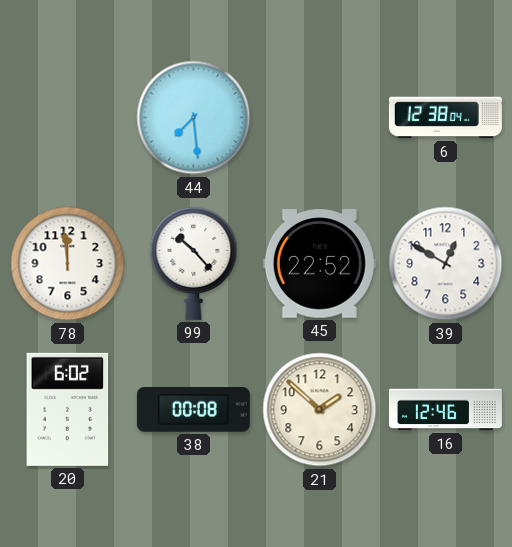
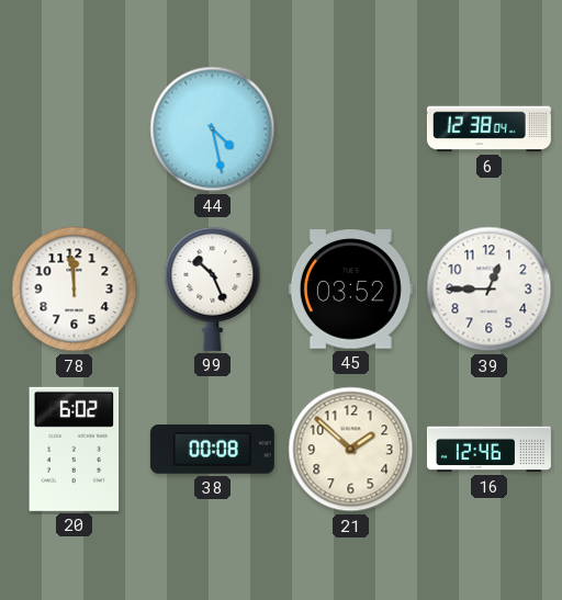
44: 7:29 -> 4:28
99: 10:23 -> 10:26
45: 22:52 -> 03:52
39: 12:50 -> 12:45
